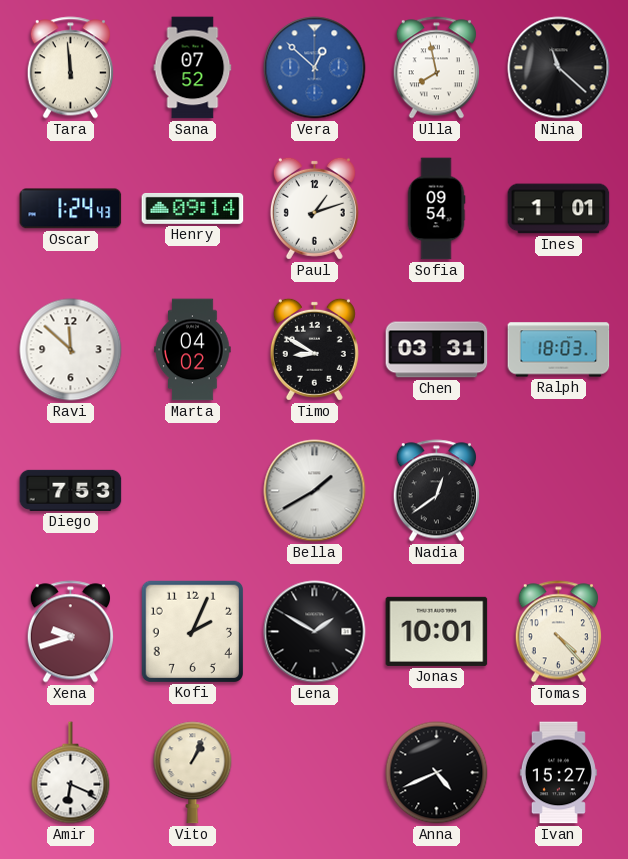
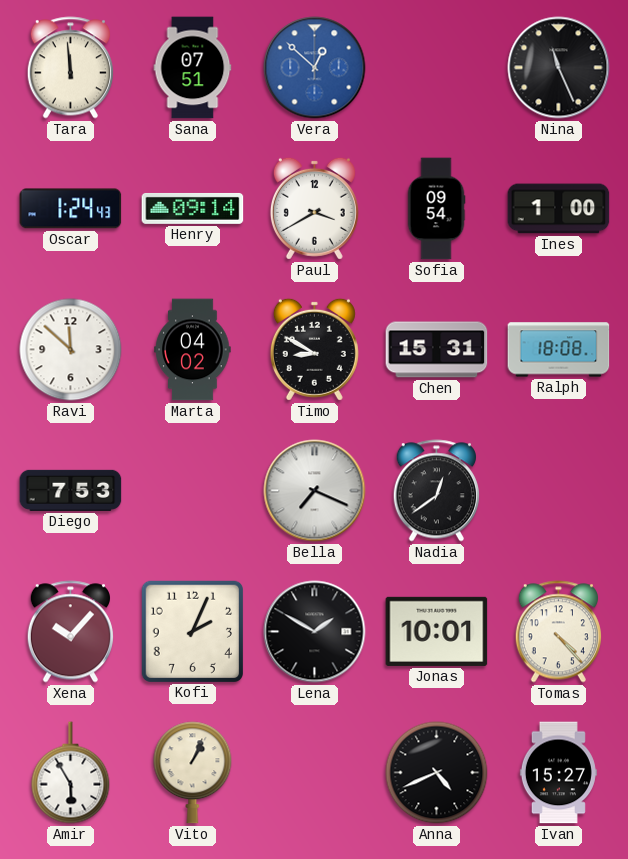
Sana: 07:52 -> 07:51
Ulla: 7:58 -> none
Nina: 11:22 -> 11:26
Paul: 1:12 -> 3:40
Ines: 1:01 -> 1:00
Chen: 03:31 -> 15:31
Ralph: 18:03 -> 18:08
Bella: 1:40 -> 7:19
Xena: 9:42 -> 10:07
Amir: 6:19 -> 5:55
